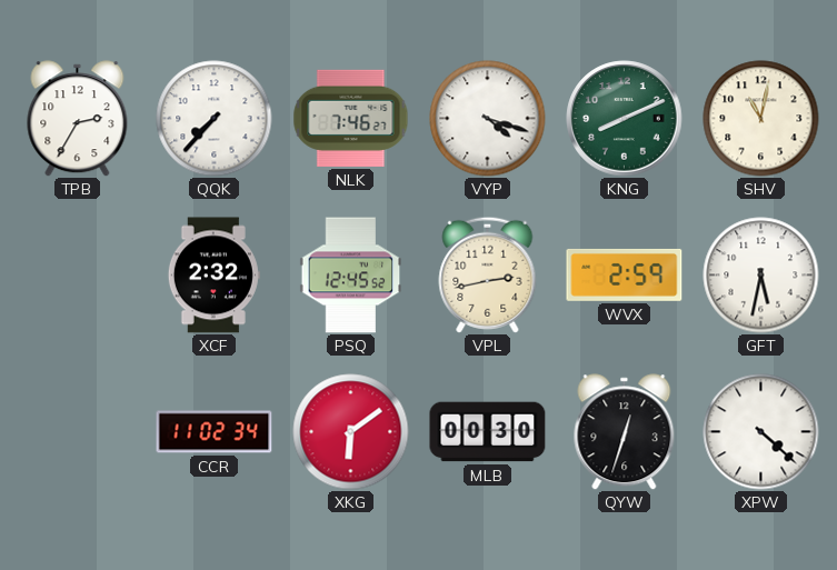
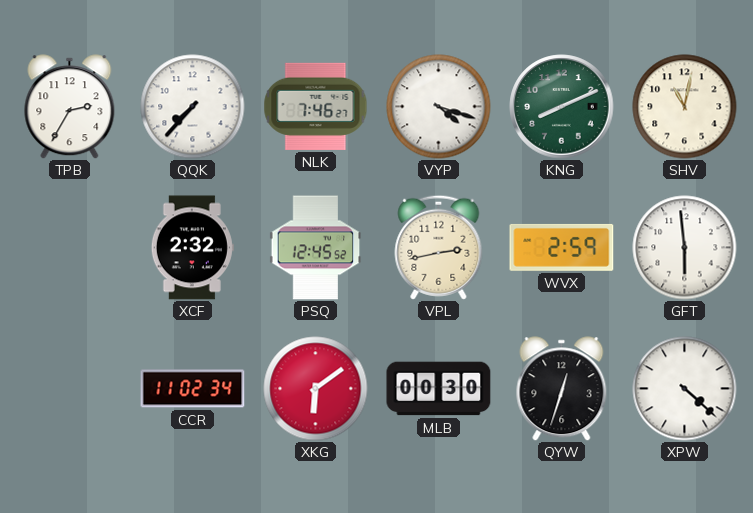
GFT: 5:32 -> 5:59
